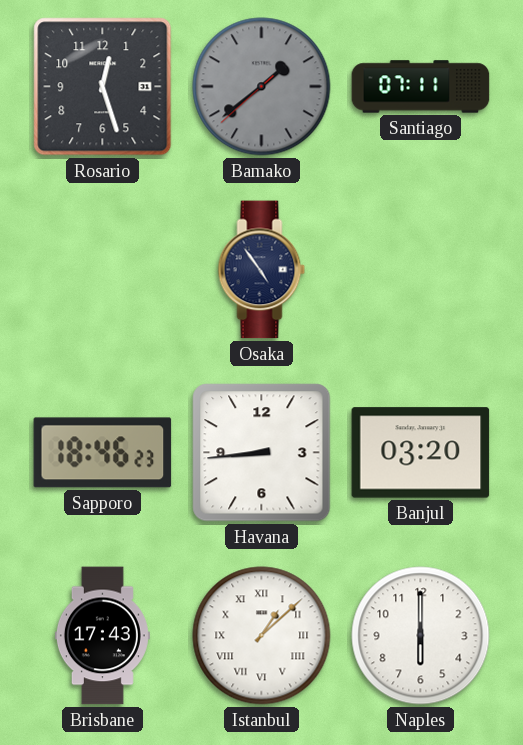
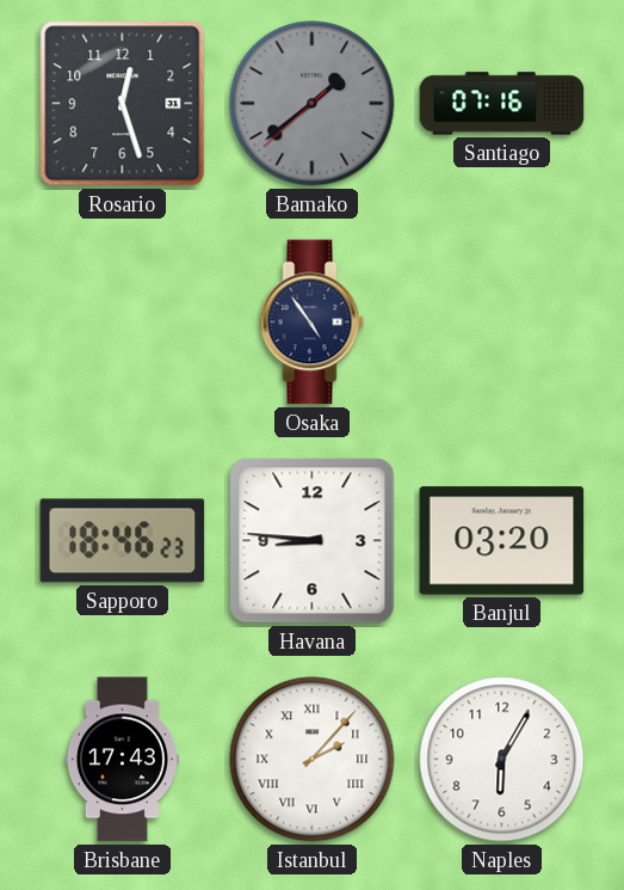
Santiago: 07:11 -> 07:16
Havana: 8:44 -> 8:46
Istanbul: 1:08 -> 2:07
Naples: 6:00 -> 6:05
